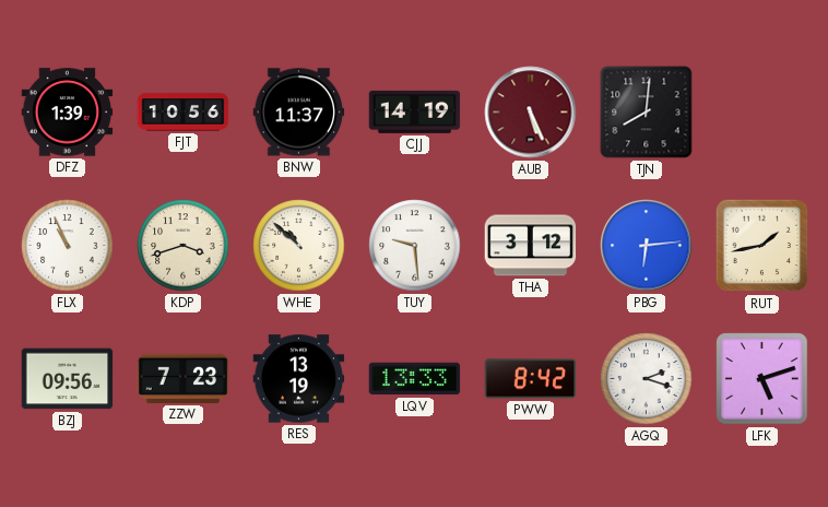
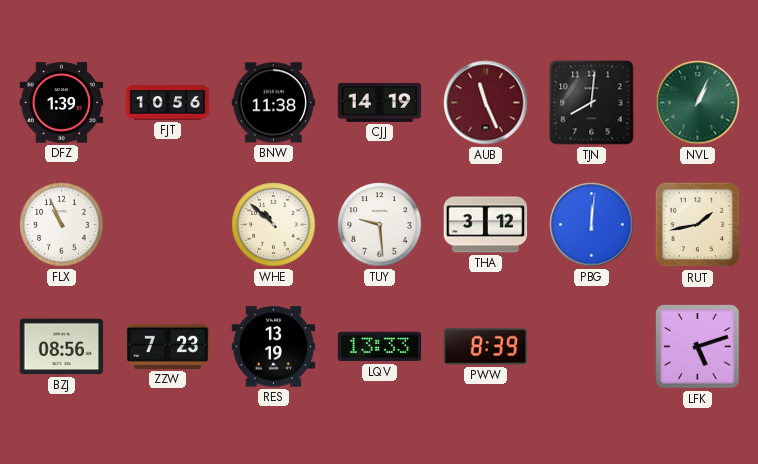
BNW: 11:37 -> 11:38
AUB: 5:26 -> 11:26
NVL: none -> 1:04
KDP: 3:42 -> none
PBG: 6:14 -> 12:01
BZJ: 09:56 -> 08:56
PWW: 8:42 -> 8:39
AGQ: 2:18 -> none
